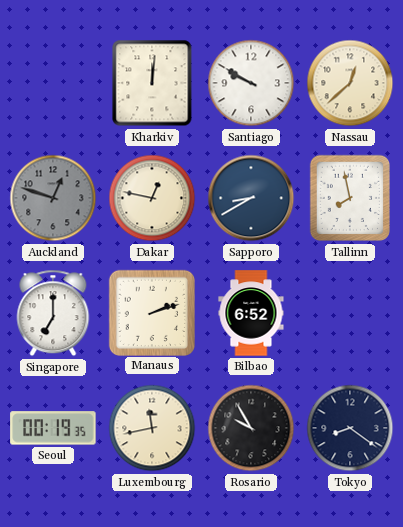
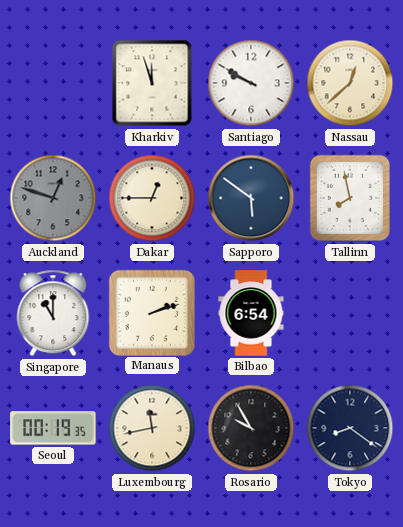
Kharkiv: 12:01 -> 11:57
Dakar: 12:47 -> 12:45
Sapporo: 8:40 -> 5:51
Singapore: 7:00 -> 11:00
Bilbao: 6:52 -> 6:54
